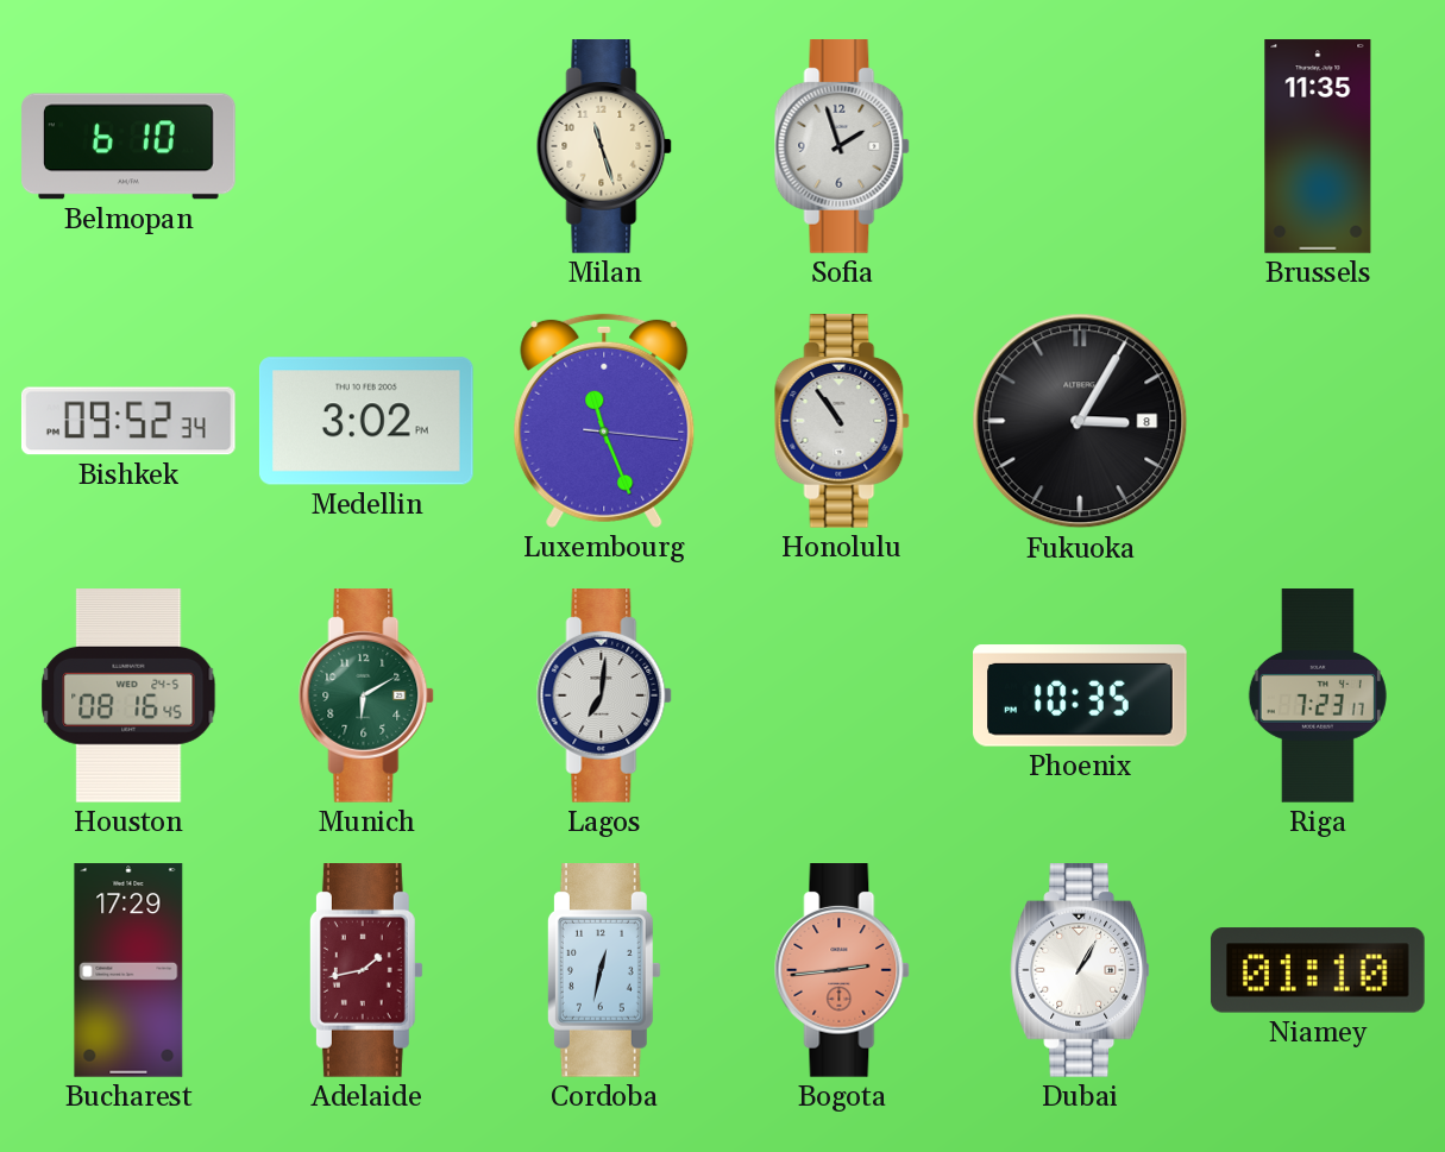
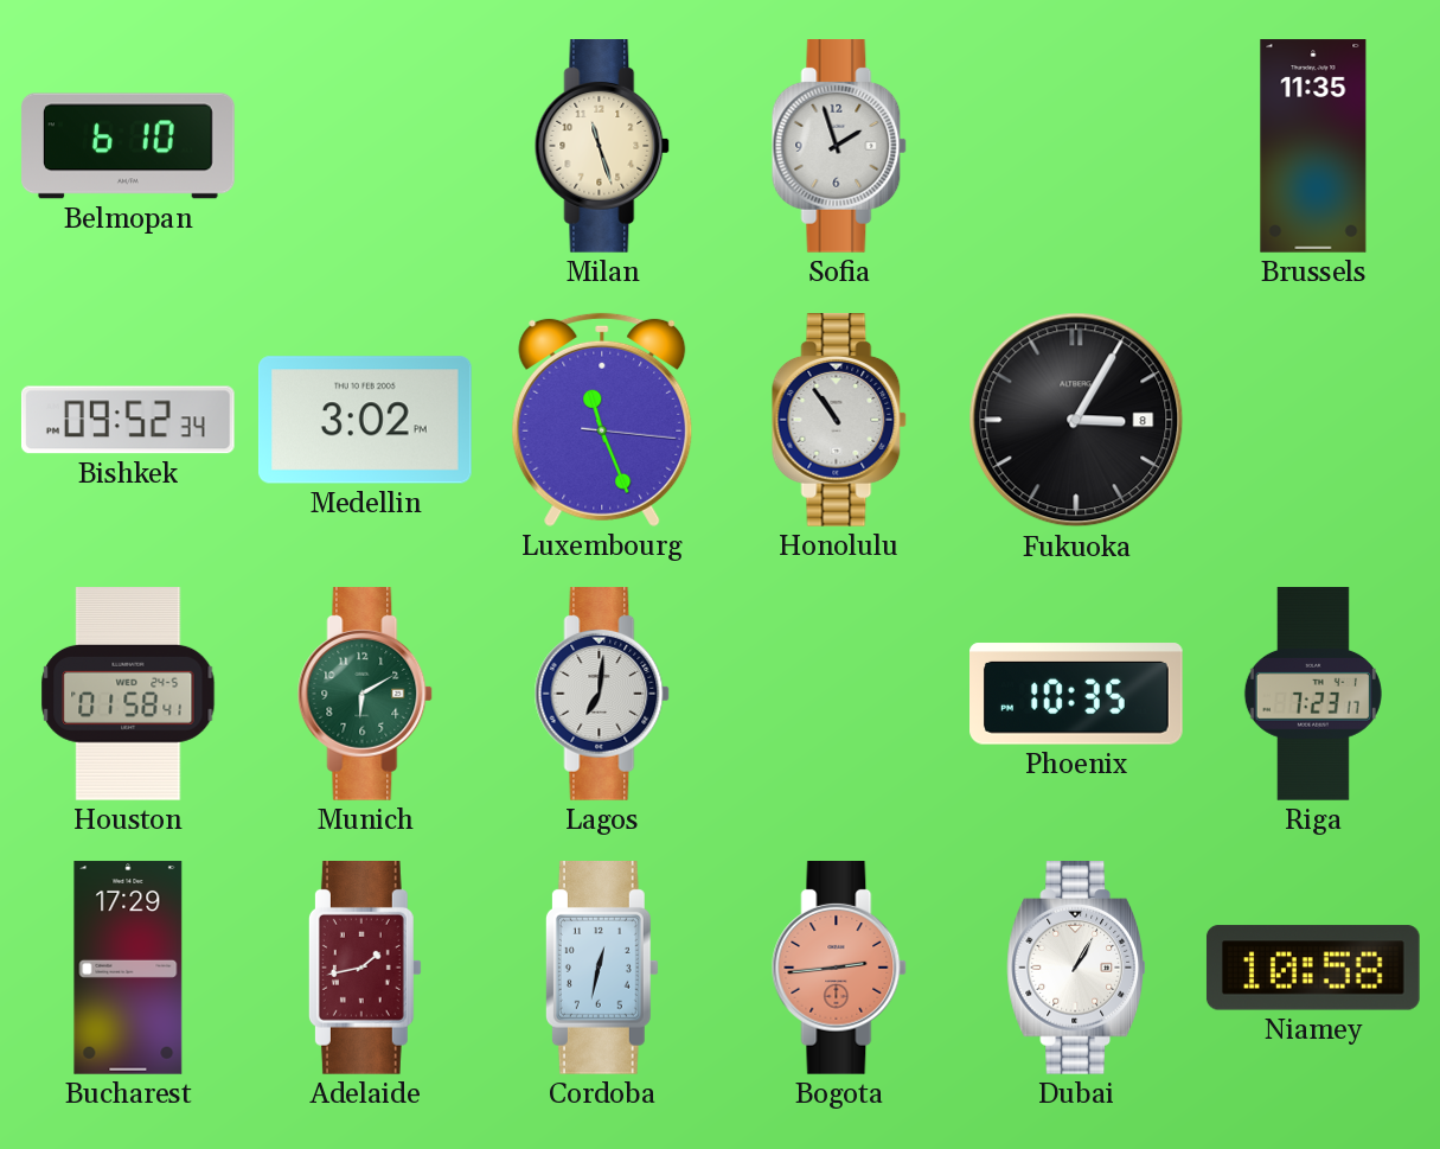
Houston: 08:16 -> 01:58
Niamey: 01:10 -> 10:58
